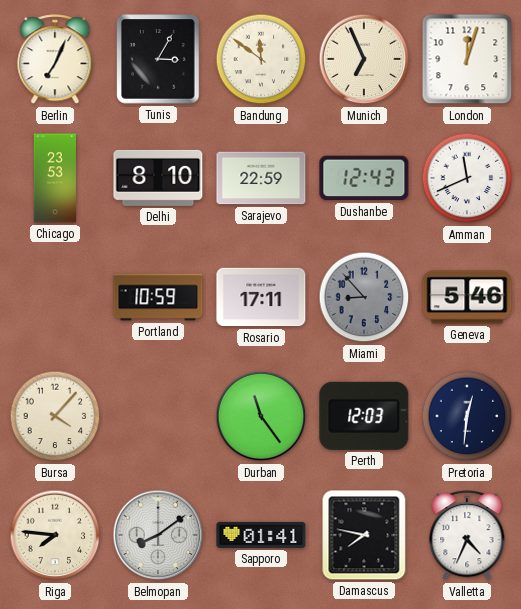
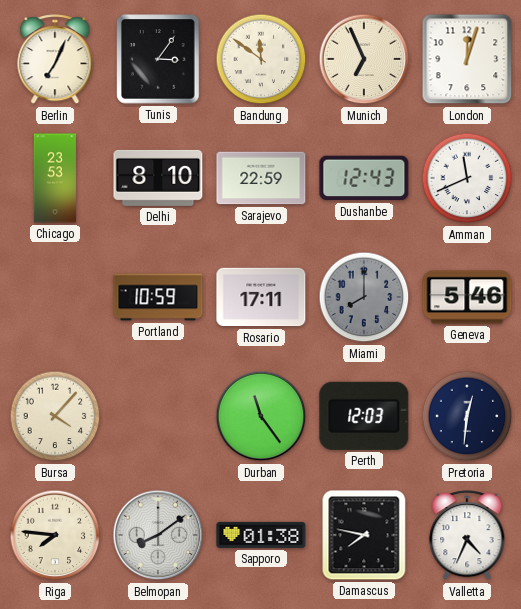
Tunis: 3:05 -> 3:06
Miami: 8:53 -> 8:00
Sapporo: 01:41 -> 01:38
